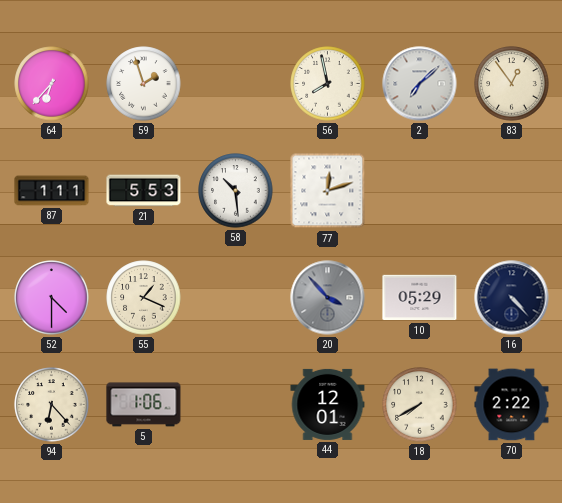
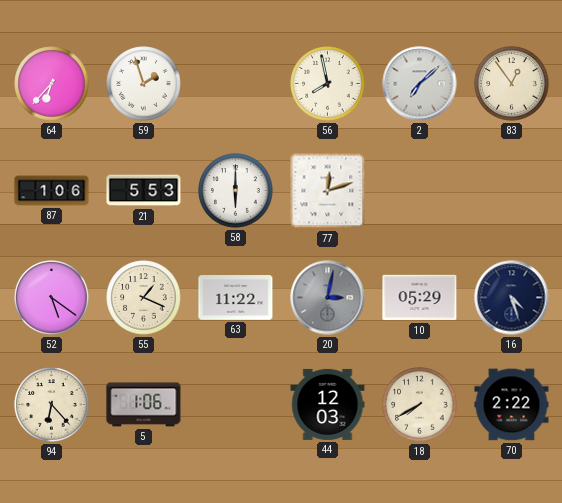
87: 1:11 -> 1:06
58: 10:29 -> 6:00
52: 4:30 -> 5:21
63: none -> 11:22
20: 3:53 -> 3:02
16: 4:23 -> 4:27
44: 12:01 -> 12:03
